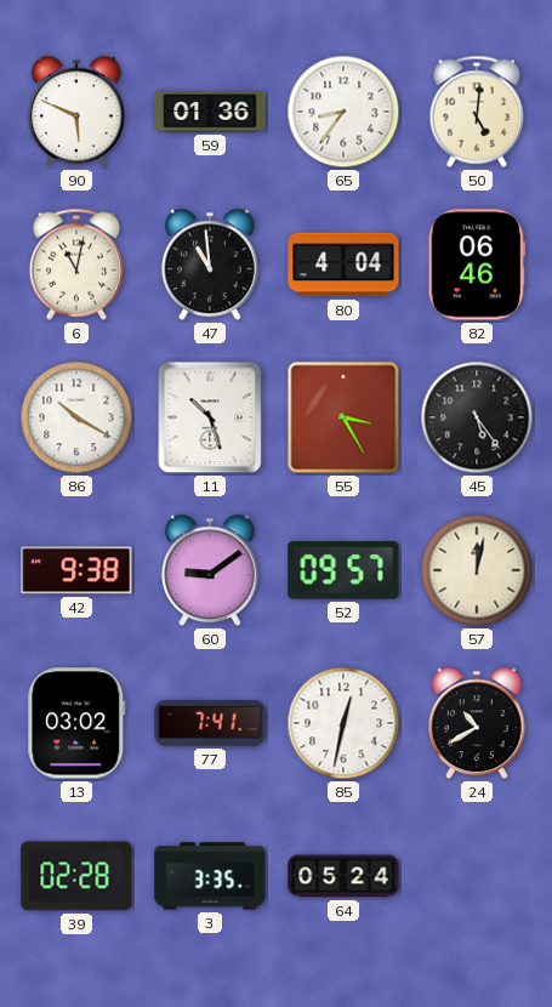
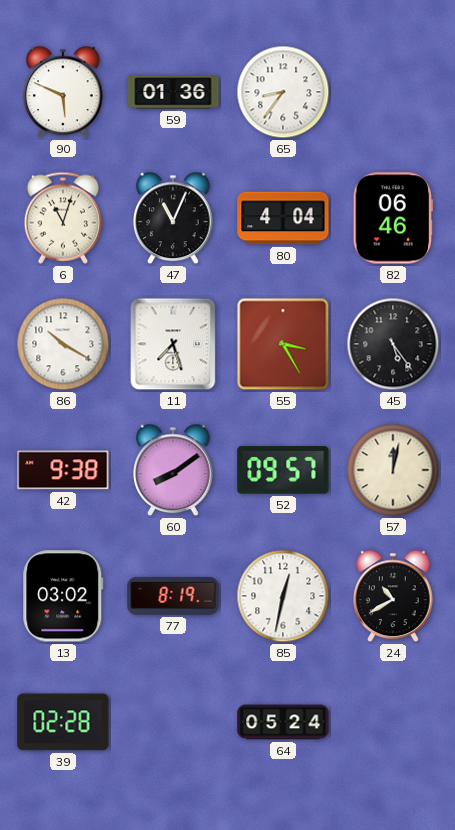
50: 5:01 -> none
6: 11:02 -> 11:03
47: 10:59 -> 11:04
11: 10:27 -> 7:27
60: 9:09 -> 8:09
77: 7:41 -> 8:19
3: 3:35 -> none
